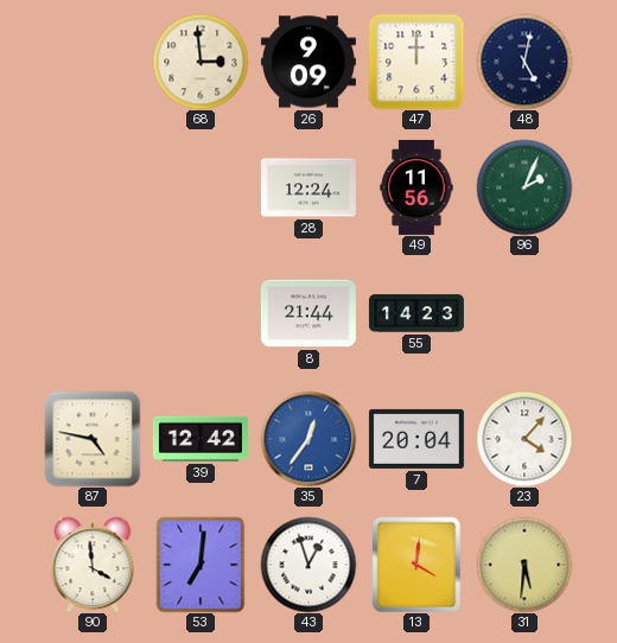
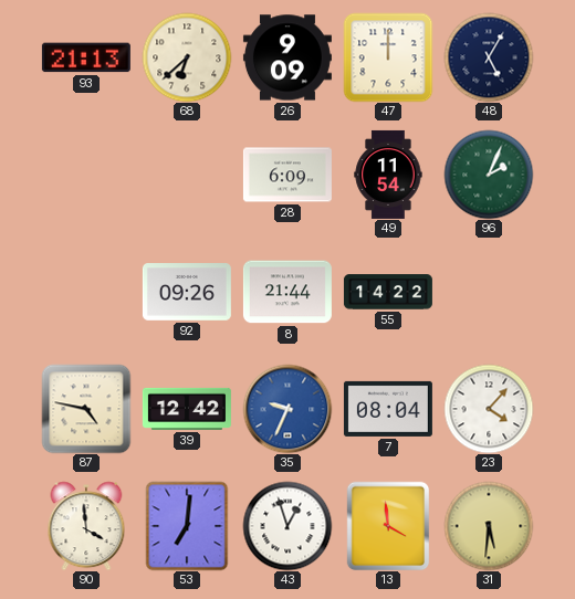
93: none -> 21:13
68: 2:59 -> 6:38
48: 5:02 -> 5:05
28: 12:24 -> 6:09
49: 11:56 -> 11:54
92: none -> 09:26
55: 14:23 -> 14:22
35: 12:36 -> 9:34
7: 20:04 -> 08:04
13: 4:01 -> 3:59
